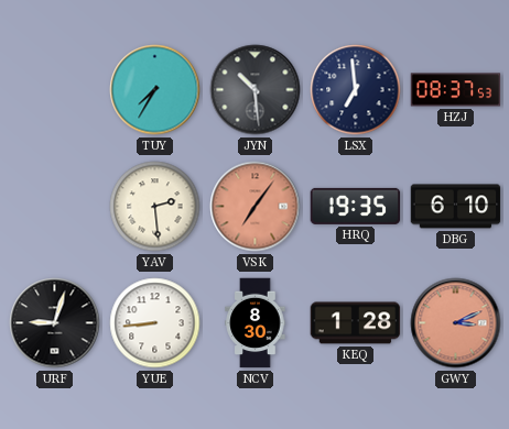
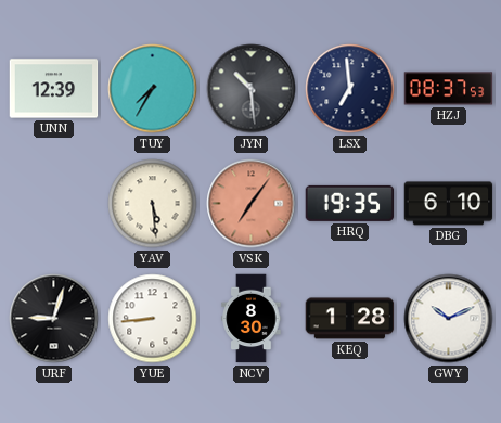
UNN: none -> 12:39
YAV: 2:29 -> 5:29
GWY: 3:11 -> 10:11
GWY dial: salmon -> white
